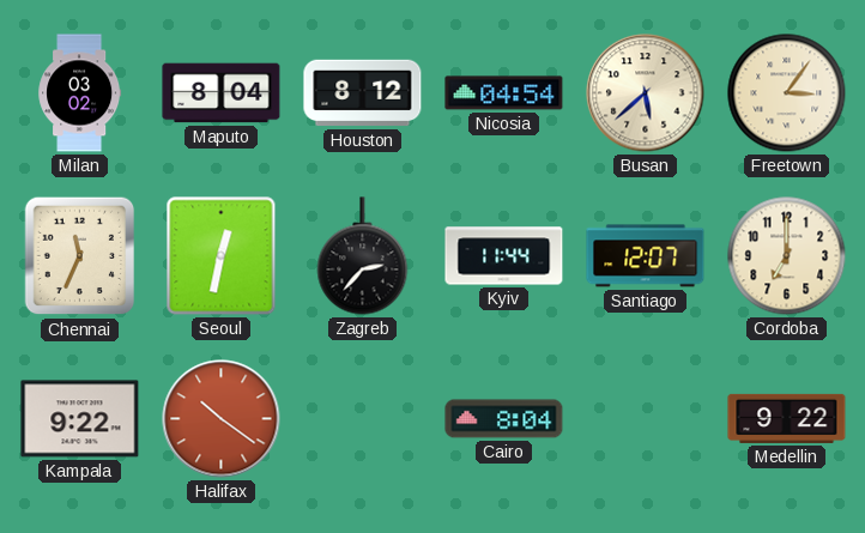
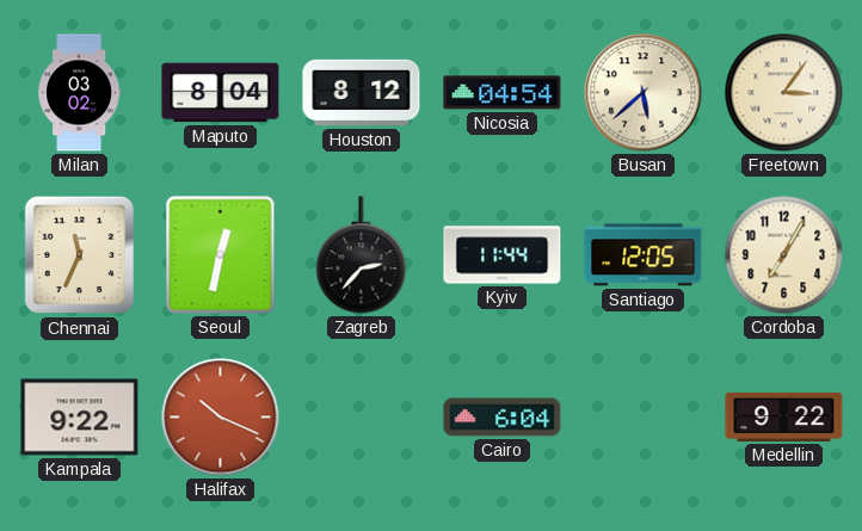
Santiago: 12:07 -> 12:05
Cordoba: 7:00 -> 7:05
Halifax: 10:21 -> 10:19
Cairo: 8:04 -> 6:04
